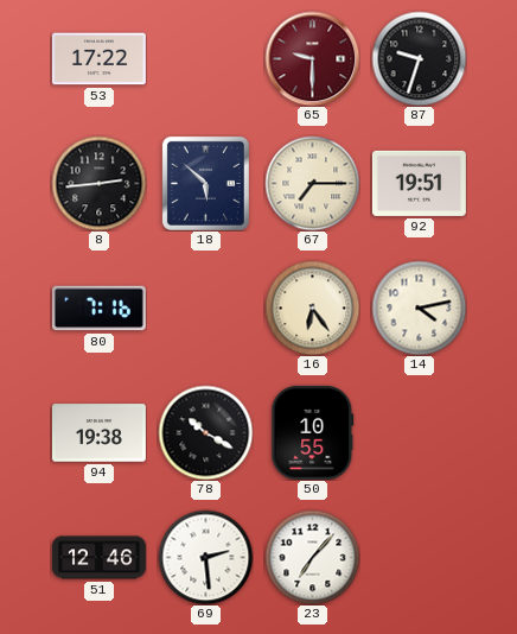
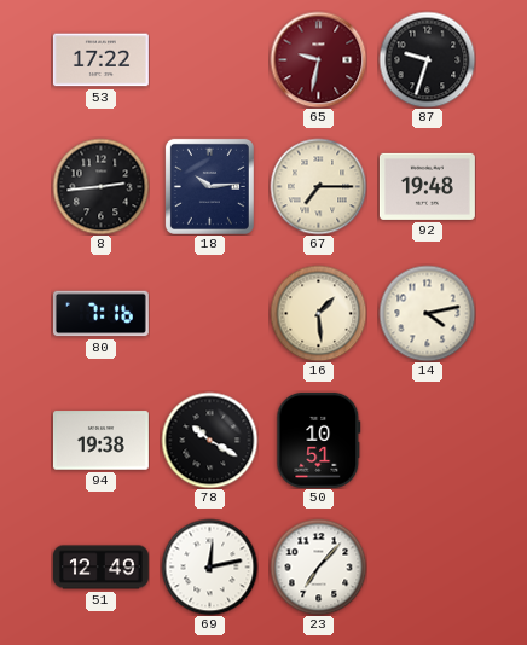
65: 9:30 -> 9:32
18: 5:52 -> 10:14
92: 19:51 -> 19:48
16: 6:24 -> 1:29
50: 10:55 -> 10:51
51: 12:46 -> 12:49
69: 2:29 -> 12:13
